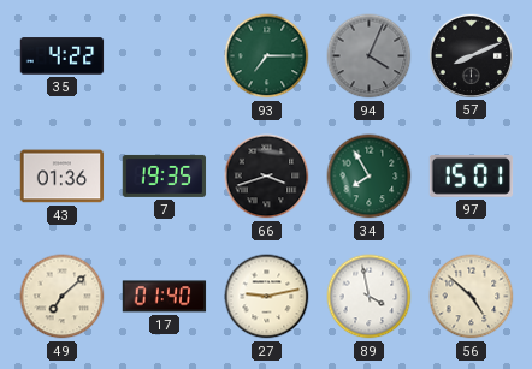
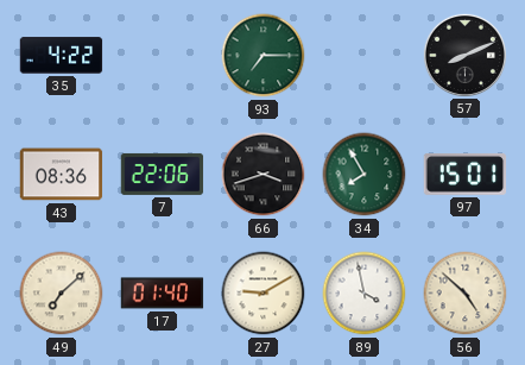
94: 4:04 -> none
43: 01:36 -> 08:36
7: 19:35 -> 22:06
27: 9:13 -> 9:10
